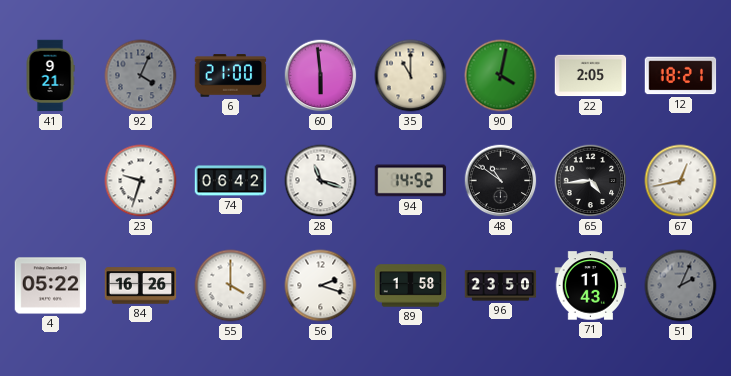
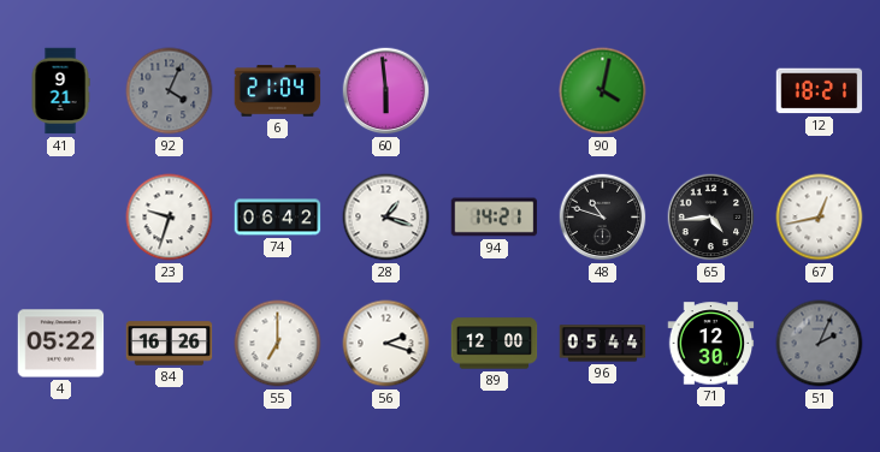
6: 21:00 -> 21:04
35: 11:00 -> none
22: 2:05 -> none
28: 11:18 -> 1:18
94: 14:52 -> 14:21
48: 10:51 -> 10:48
55: 4:00 -> 7:00
89: 1:58 -> 12:00
96: 23:50 -> 05:44
71: 11:43 -> 12:30
